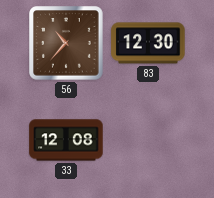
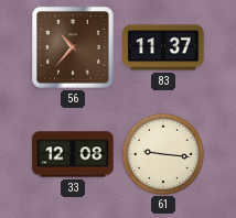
83: 12:30 -> 11:37
61: none -> 9:16
